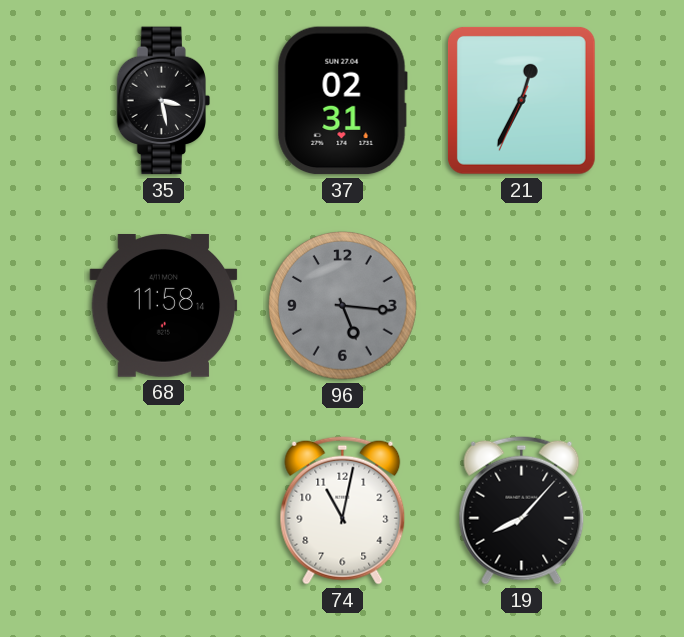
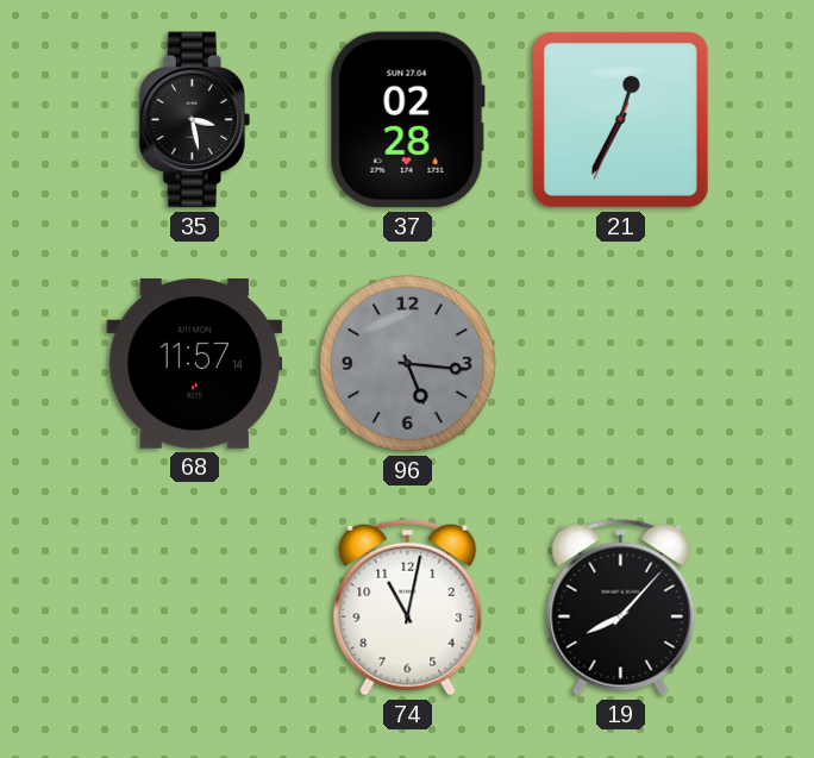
37: 02:31 -> 02:28
68: 11:58 -> 11:57
